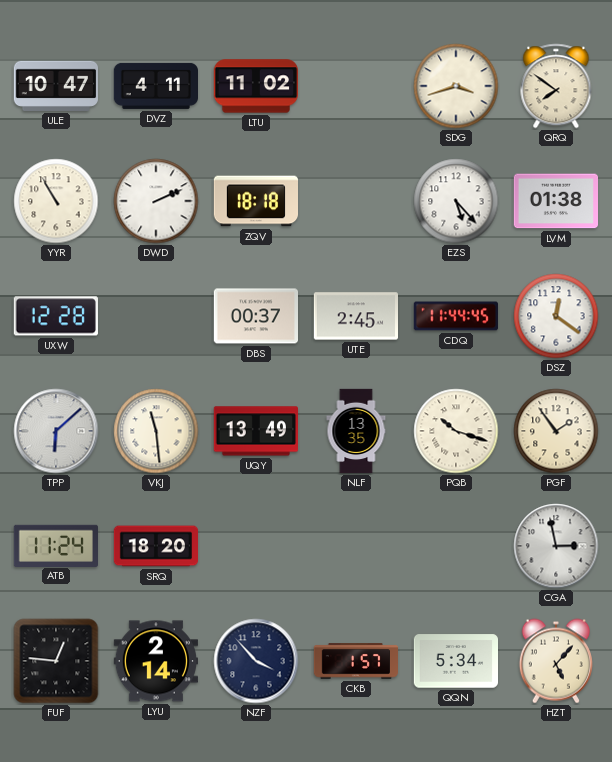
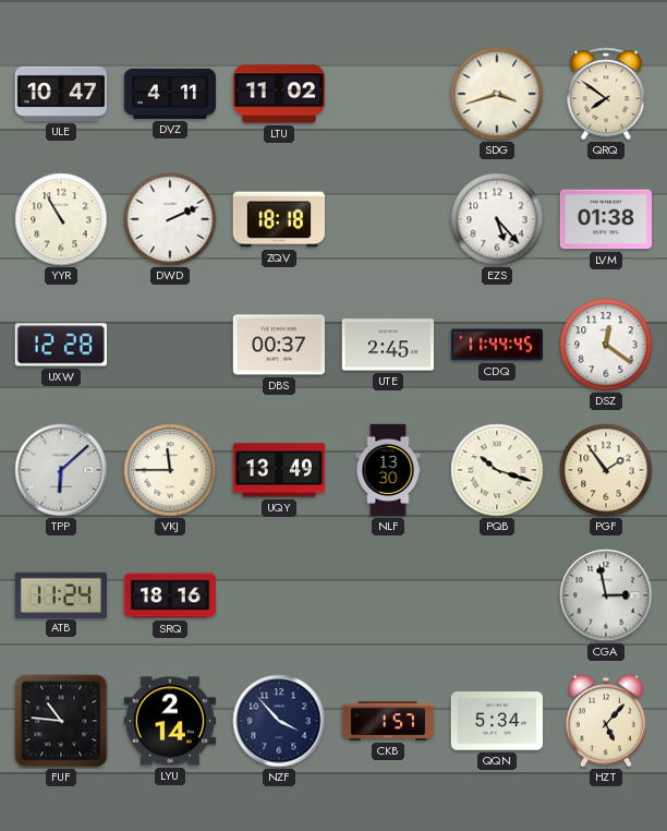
VKJ: 11:29 -> 11:45
NLF: 13:35 -> 13:30
SRQ: 18:20 -> 18:16
FUF: 12:46 -> 10:46
